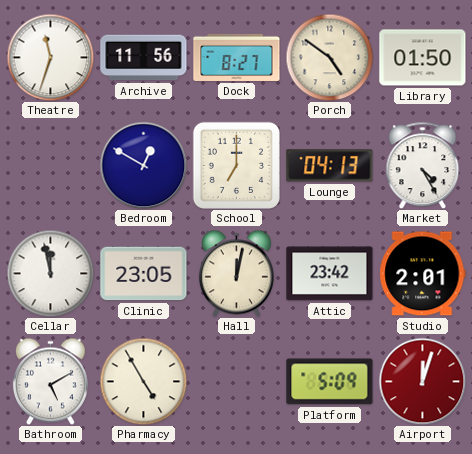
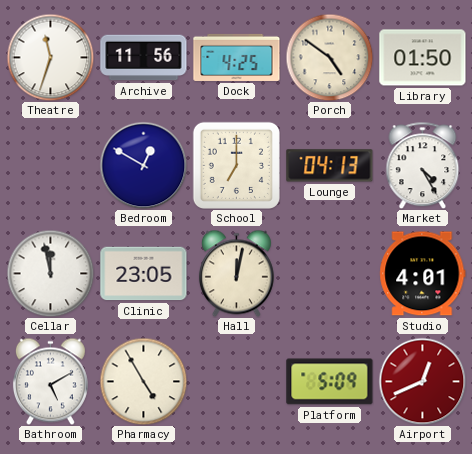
Dock: 8:27 -> 4:25
Attic: 23:42 -> none
Studio: 2:01 -> 4:01
Airport: 12:03 -> 12:41
